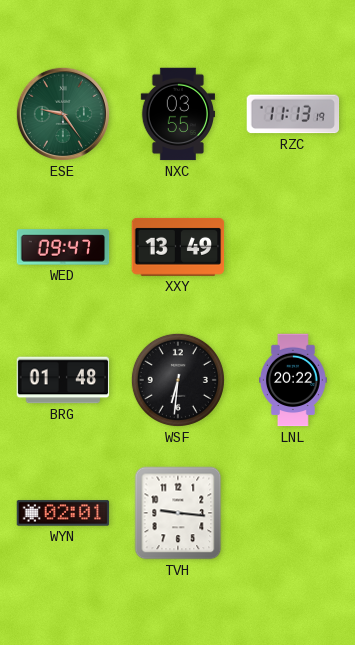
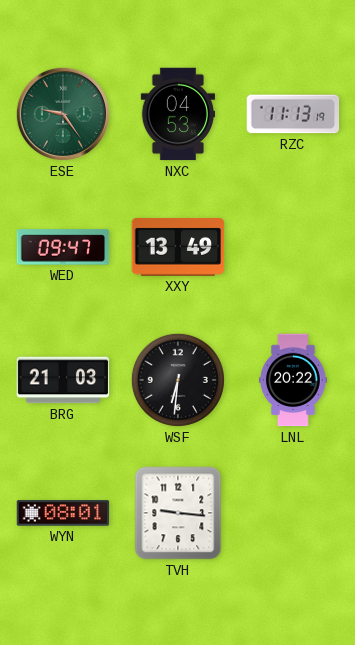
NXC: 03:55 -> 04:53
BRG: 01:48 -> 21:03
WYN: 02:01 -> 08:01
